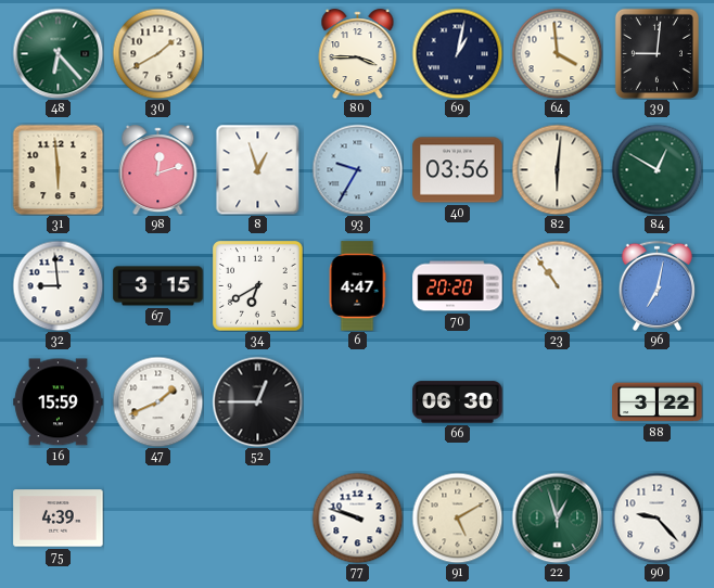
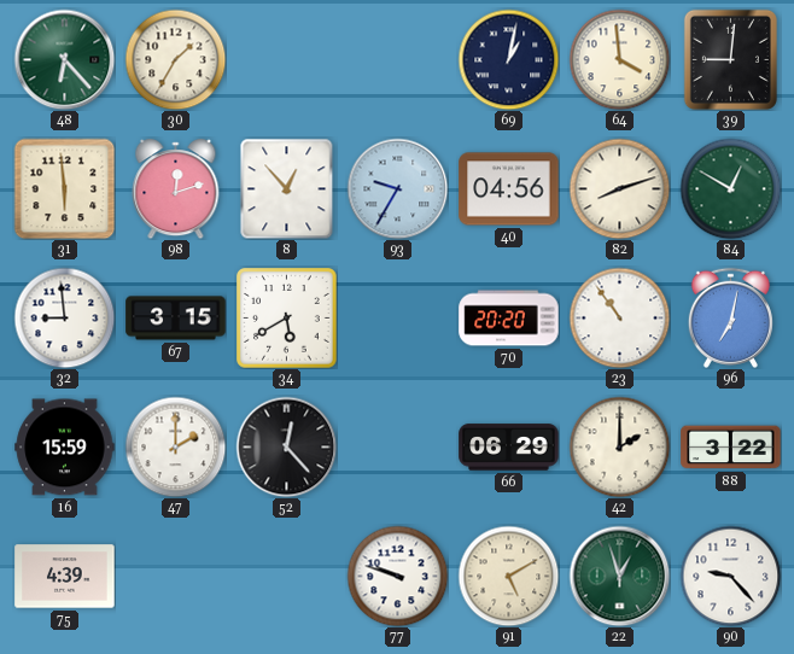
30: 1:40 -> 1:35
80: 3:45 -> none
8: 12:57 -> 12:53
40: 03:56 -> 04:56
82: 6:01 -> 8:12
34: 6:40 -> 5:40
6: 4:47 -> none
47: 1:41 -> 2:00
52: 12:45 -> 12:23
66: 06:30 -> 06:29
42: none -> 2:00
